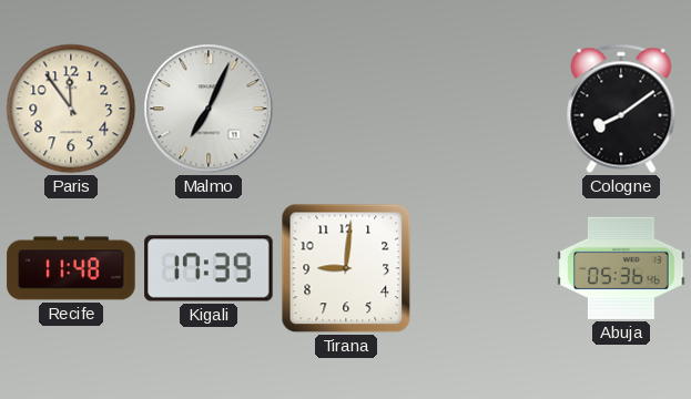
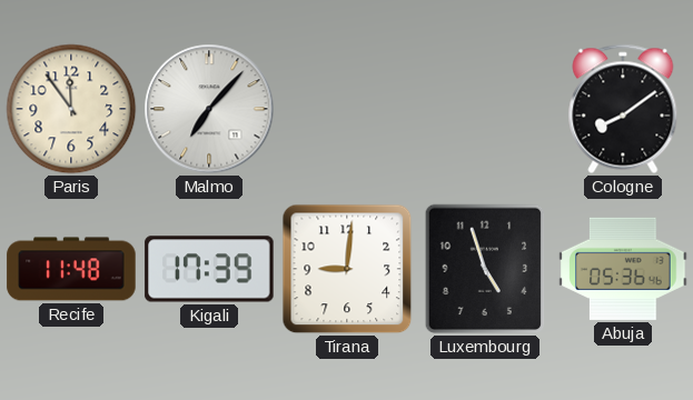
Malmo: 7:04 -> 7:07
Luxembourg: none -> 4:57
